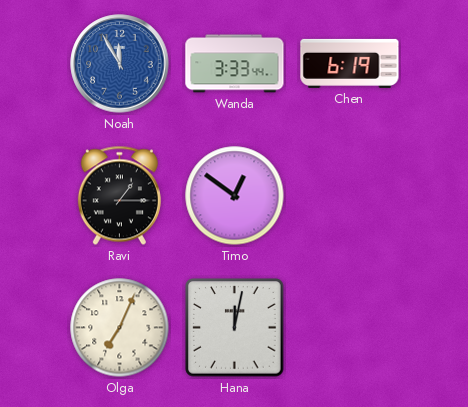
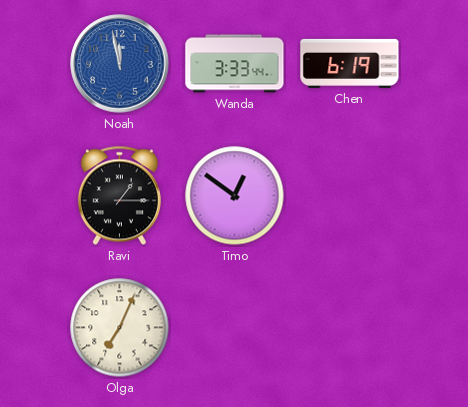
Noah: 11:55 -> 11:58
Hana: 12:02 -> none
